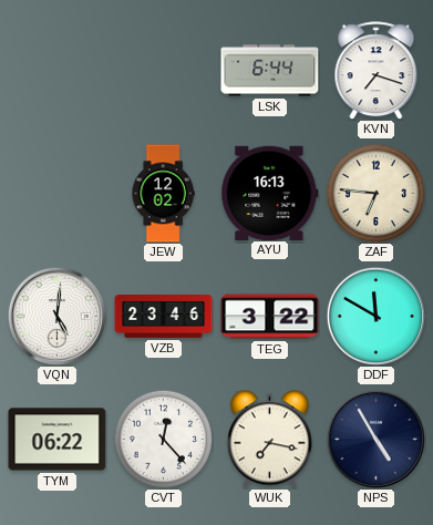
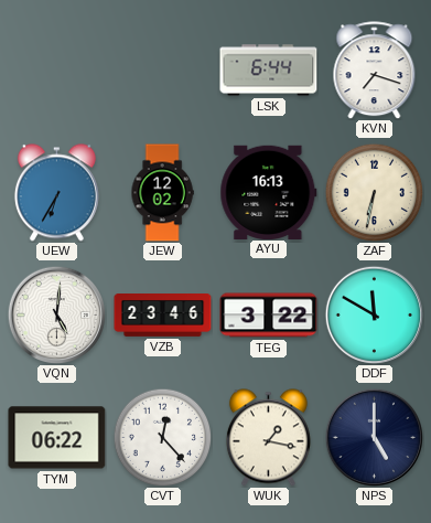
UEW: none -> 6:35
ZAF: 6:46 -> 6:32
WUK: 7:17 -> 1:17
NPS: 4:55 -> 5:00
